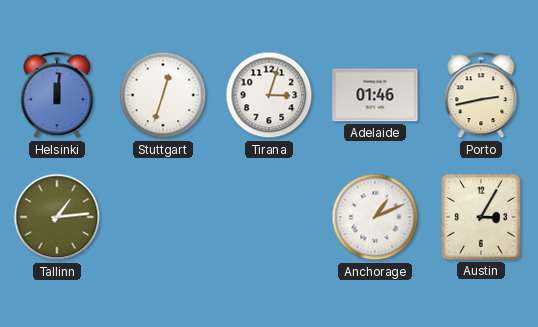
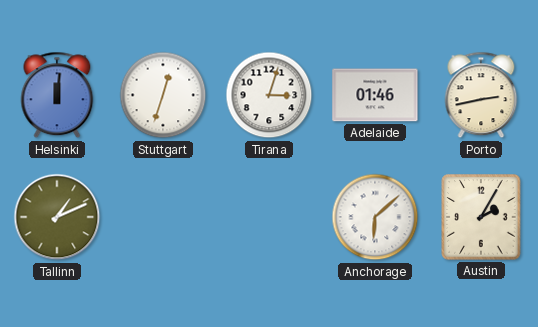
Tallinn: 1:14 -> 1:11
Anchorage: 1:11 -> 6:08
Austin: 3:05 -> 2:05
